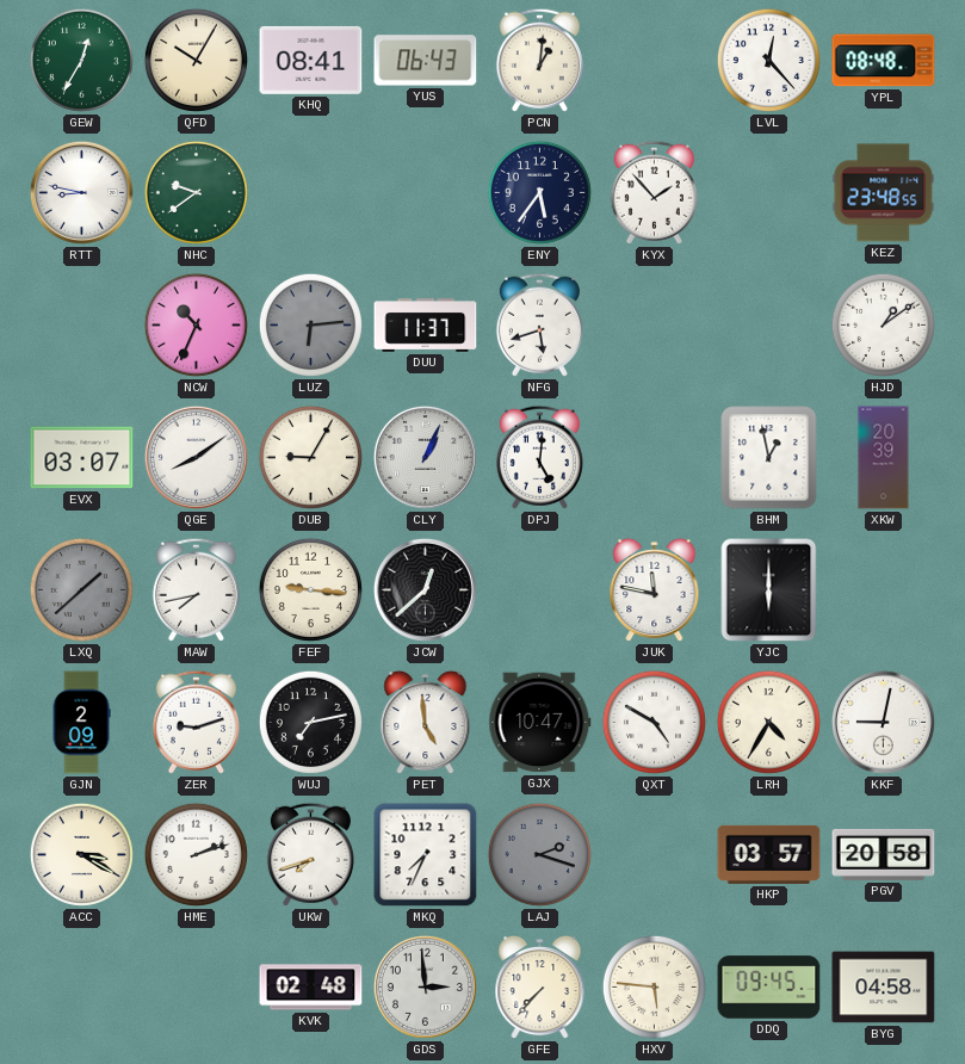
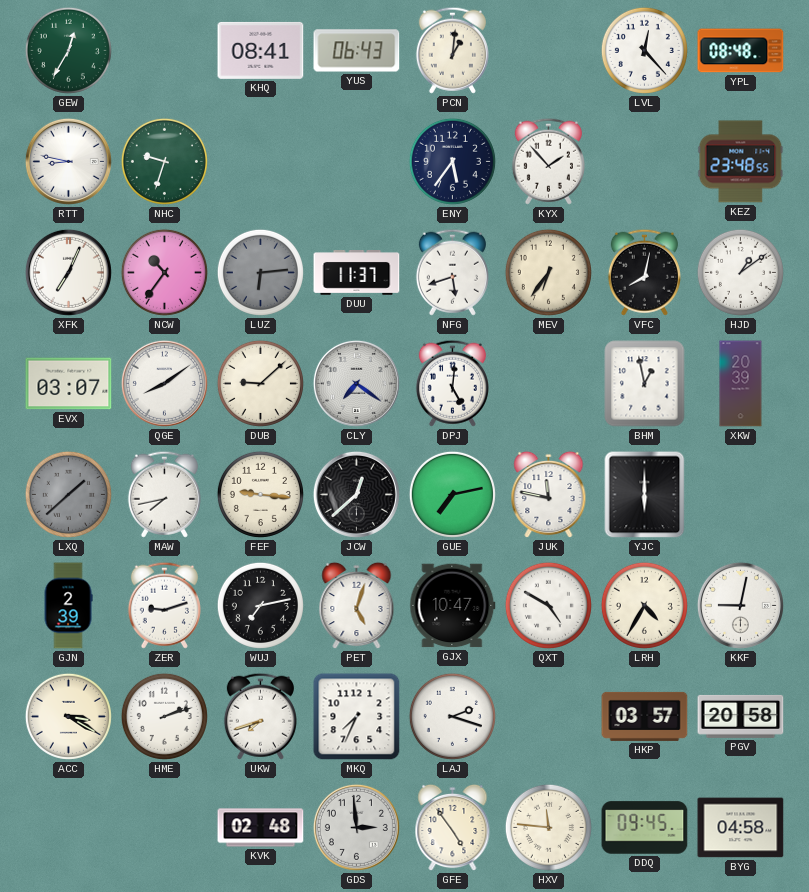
QFD: 10:05 -> none
NHC: 9:39 -> 9:33
XFK: none -> 7:04
NCW: 10:34 -> 10:36
MEV: none -> 6:36
VFC: none -> 8:02
DUB: 9:05 -> 9:08
CLY: 1:04 -> 7:21
GUE: none -> 7:13
GJN: 2:09 -> 2:39
PET: 4:59 -> 5:03
LAJ dial: grey -> white
GFE: 7:37 -> 4:54
HXV: 5:46 -> 11:46
